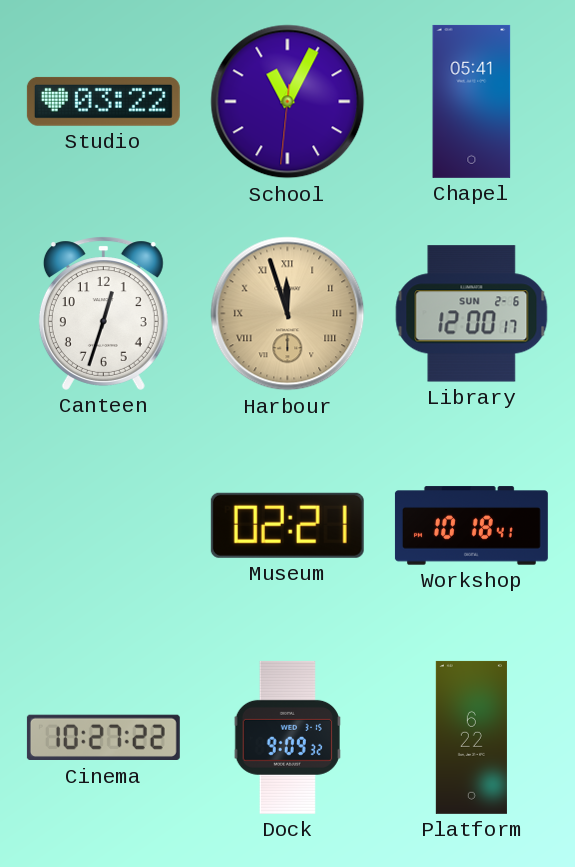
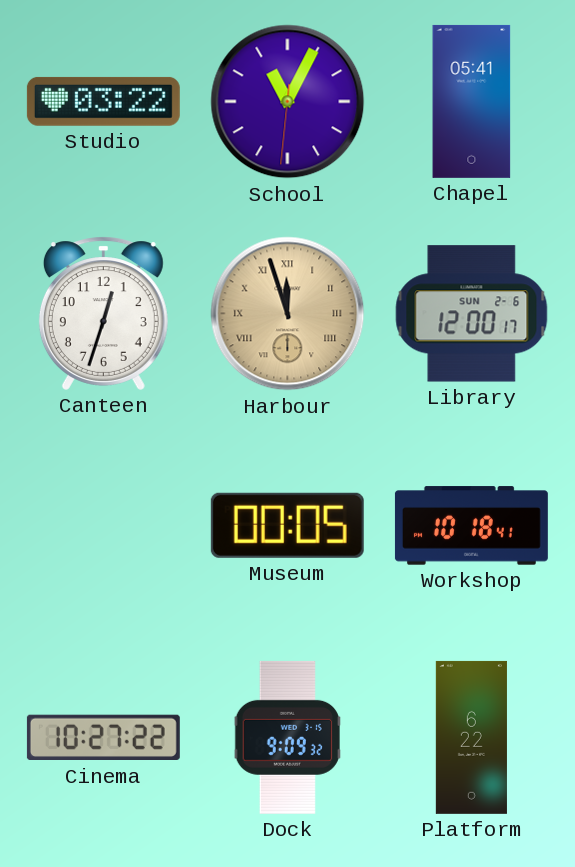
Museum: 02:21 -> 00:05
